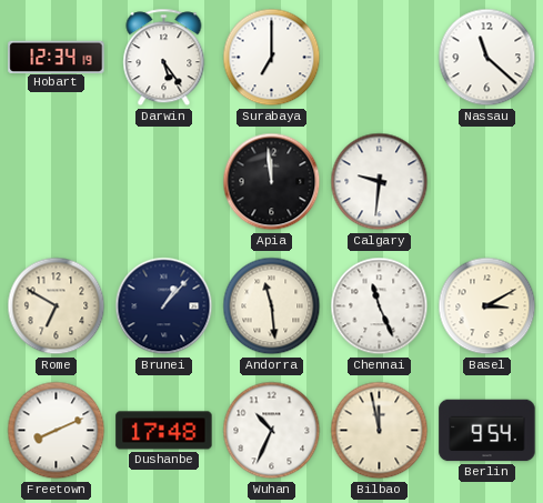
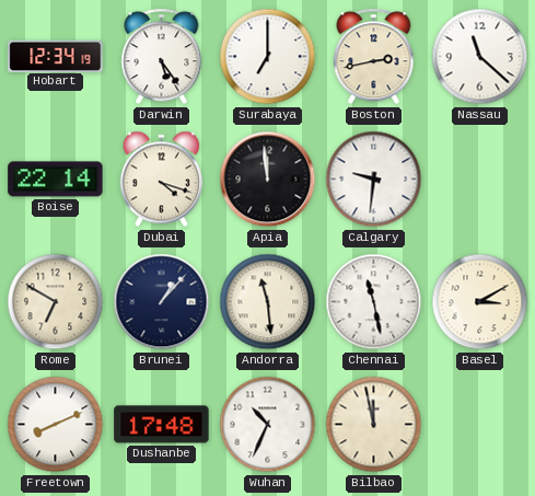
Boston: none -> 2:43
Boise: none -> 22:14
Dubai: none -> 4:18
Chennai: 11:26 -> 11:28
Berlin: 9:54 -> none
